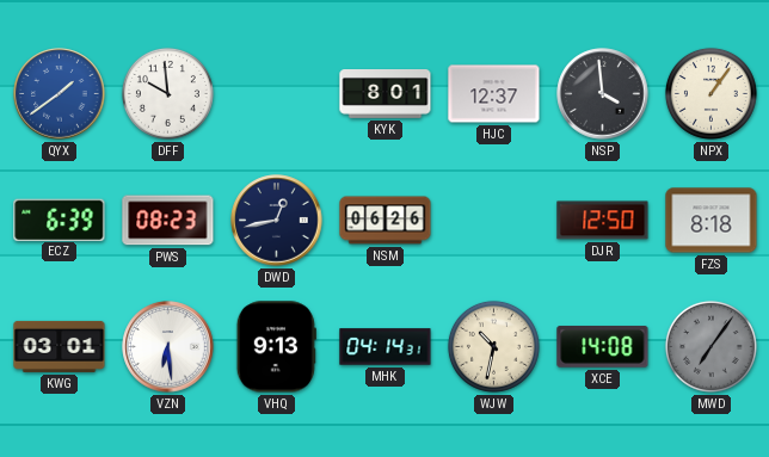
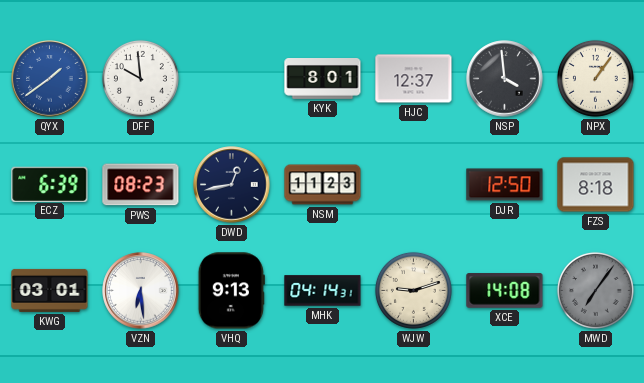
NSM: 06:26 -> 11:23
WJW: 10:32 -> 9:12
